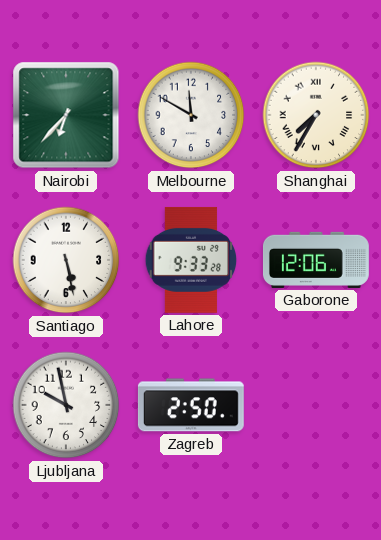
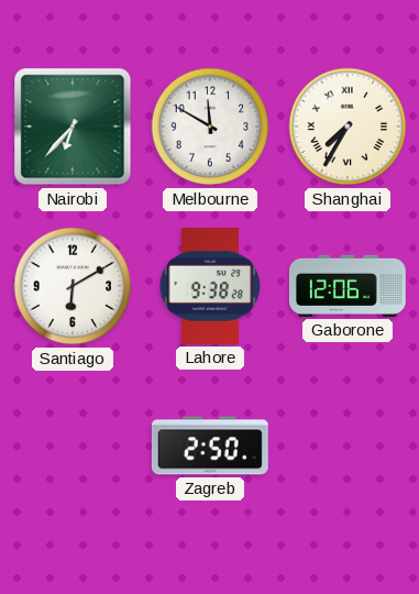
Santiago: 5:28 -> 6:10
Lahore: 9:33 -> 9:38
Ljubljana: 9:58 -> none
